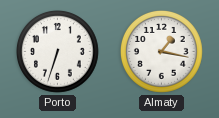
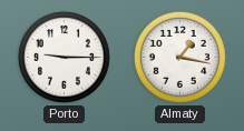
Porto: 6:33 -> 9:15
